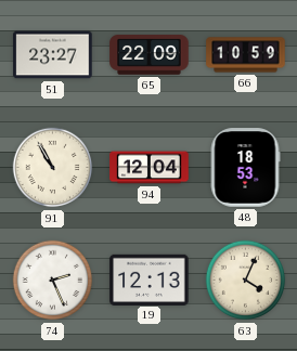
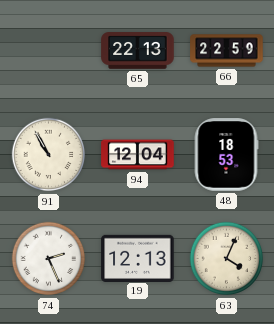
51: 23:27 -> none
65: 22:09 -> 22:13
66: 10:59 -> 22:59
